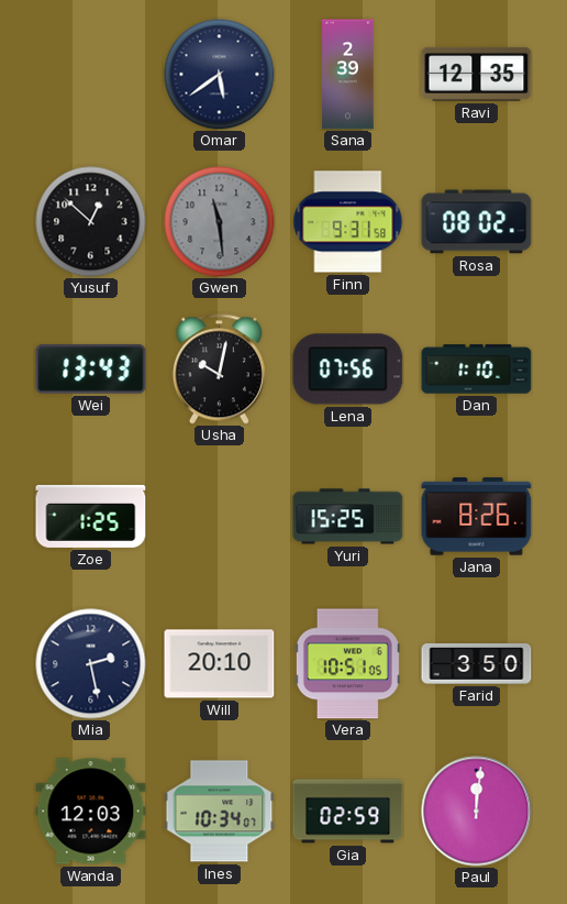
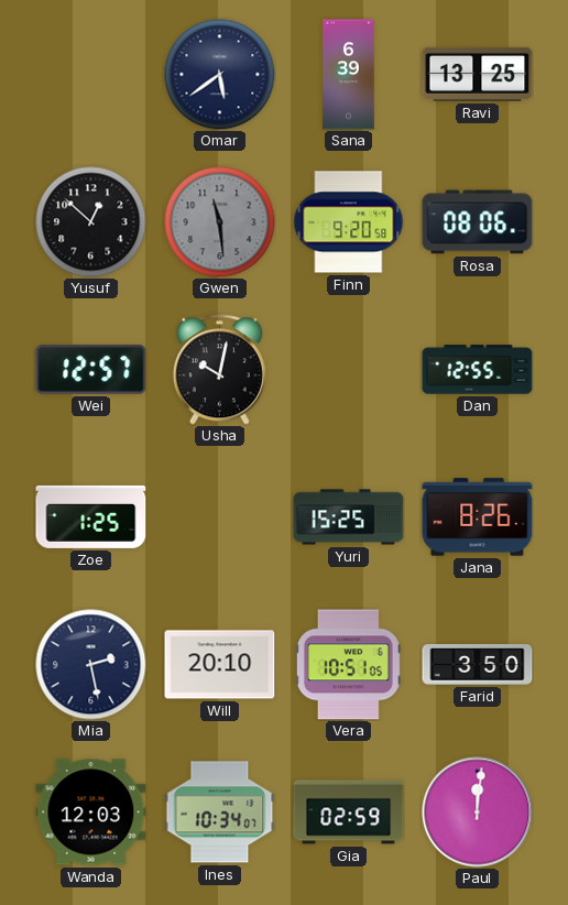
Sana: 2:39 -> 6:39
Ravi: 12:35 -> 13:25
Finn: 9:31 -> 9:20
Rosa: 08:02 -> 08:06
Wei: 13:43 -> 12:57
Lena: 07:56 -> none
Dan: 1:10 -> 12:55
